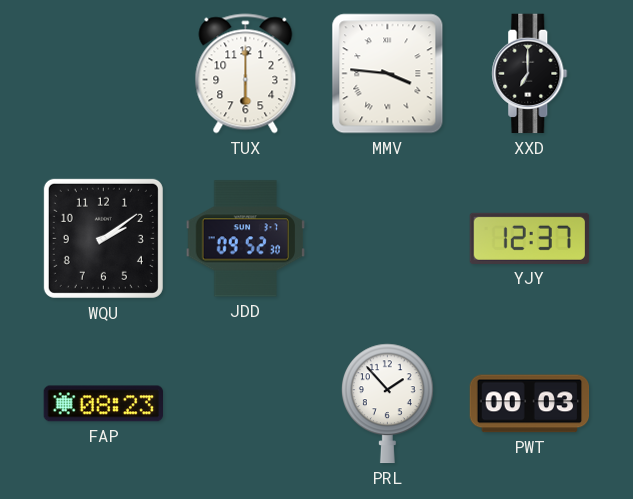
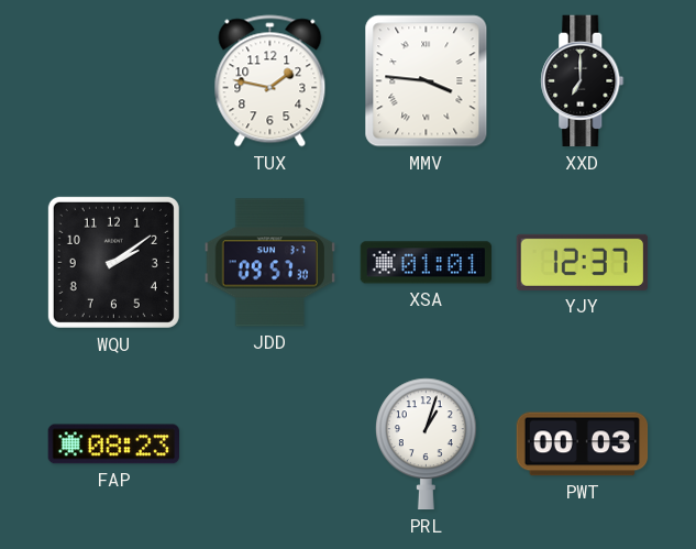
TUX: 6:00 -> 1:47
JDD: 09:52 -> 09:57
XSA: none -> 01:01
PRL: 1:53 -> 1:03
